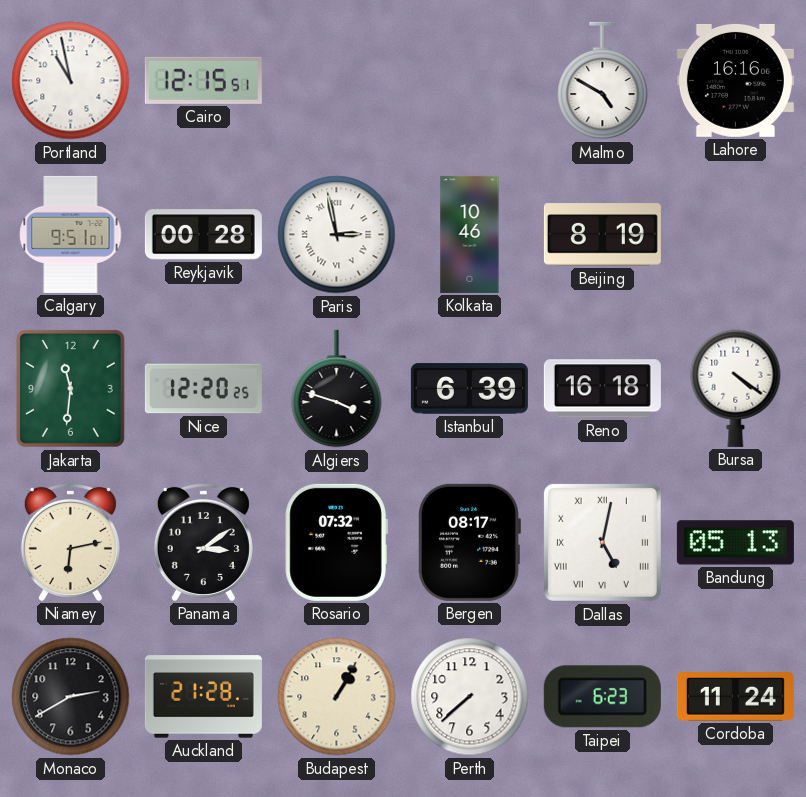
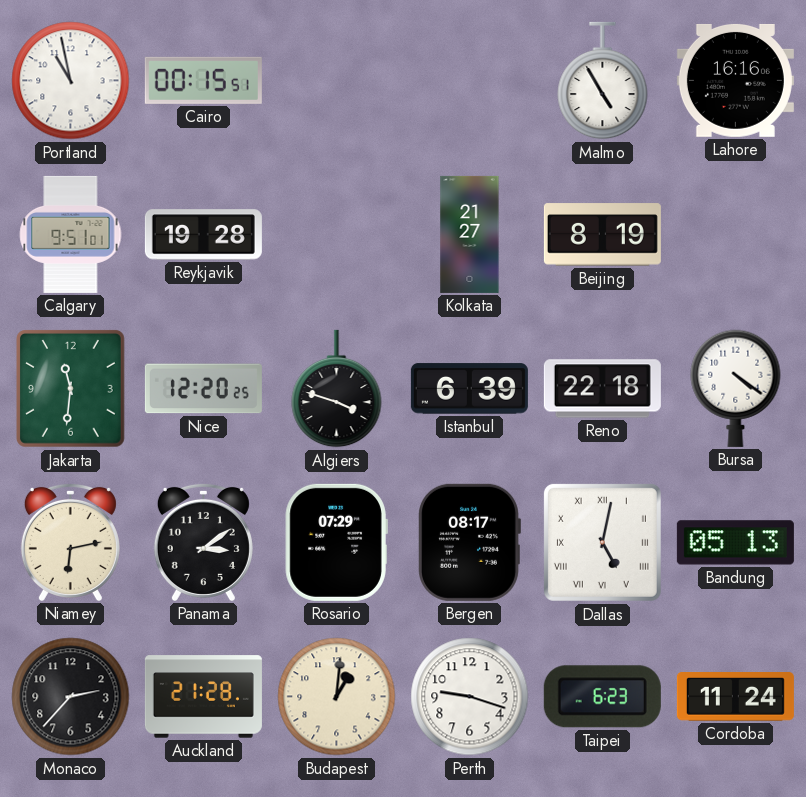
Cairo: 12:15 -> 00:15
Malmo: 4:50 -> 4:55
Reykjavik: 00:28 -> 19:28
Paris: 2:58 -> none
Kolkata: 10:46 -> 21:27
Reno: 16:18 -> 22:18
Rosario: 07:32 -> 07:29
Monaco: 2:40 -> 2:37
Budapest: 1:05 -> 1:01
Perth: 7:38 -> 9:18
